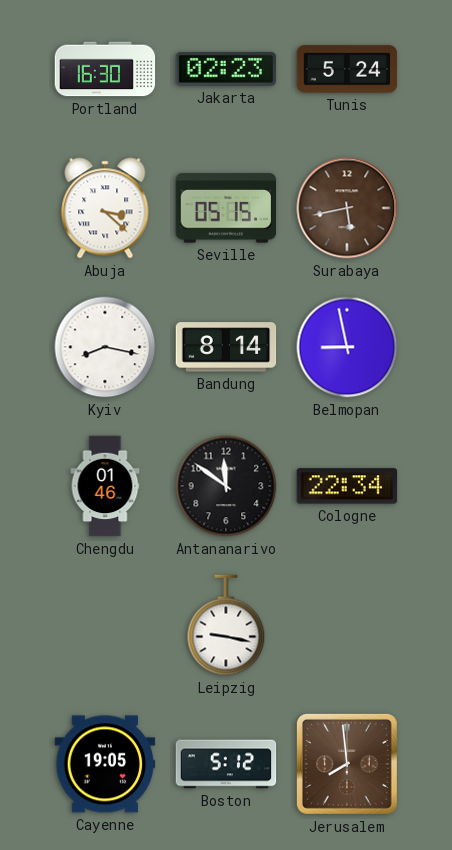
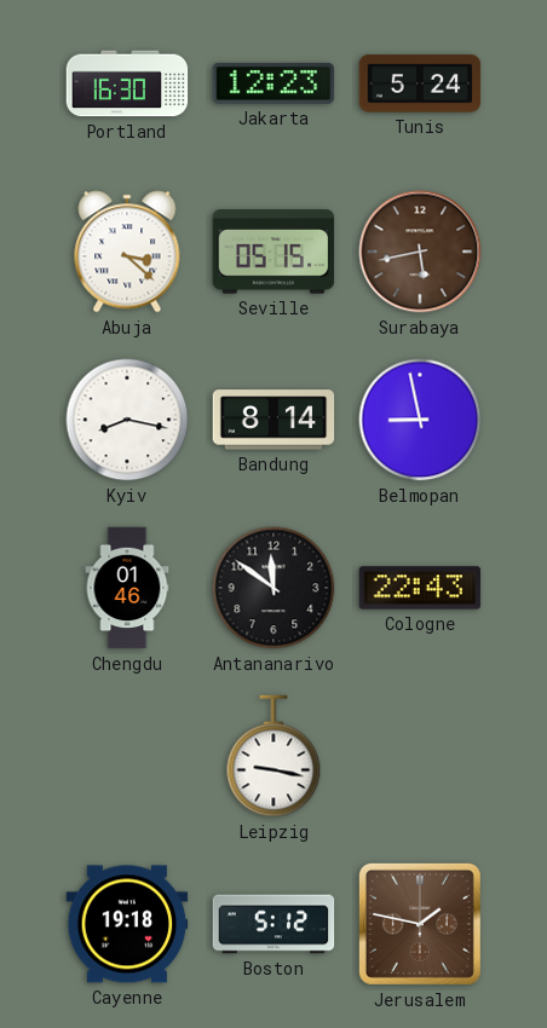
Jakarta: 02:23 -> 12:23
Cologne: 22:34 -> 22:43
Cayenne: 19:05 -> 19:18
Jerusalem: 7:59 -> 1:47
